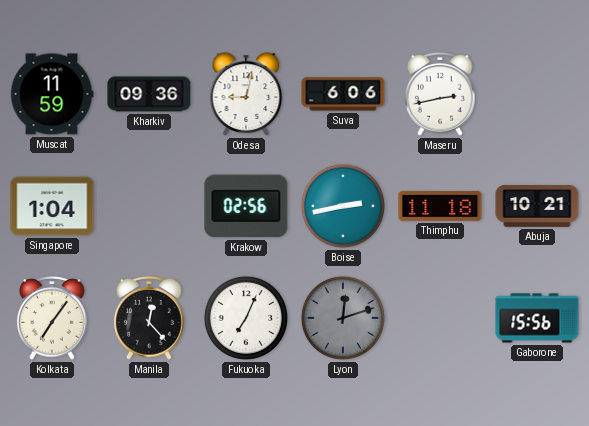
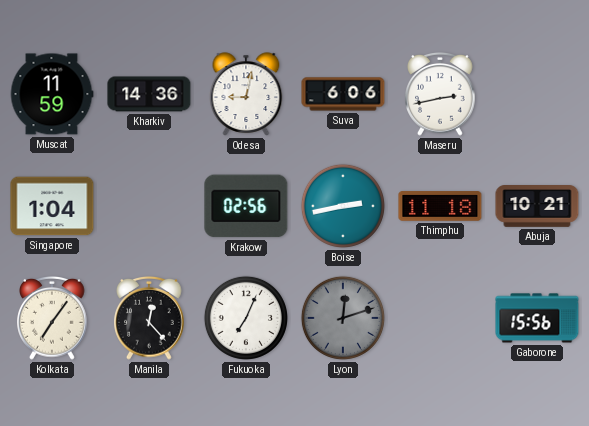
Kharkiv: 09:36 -> 14:36
